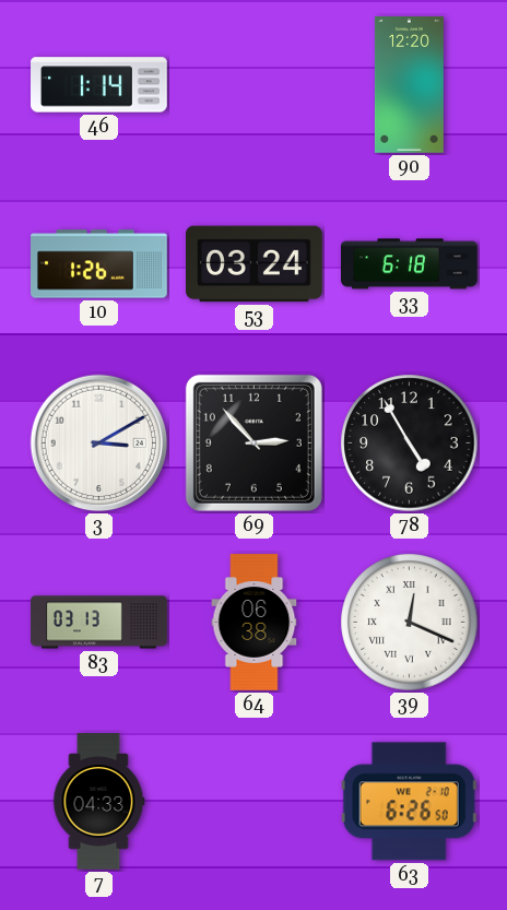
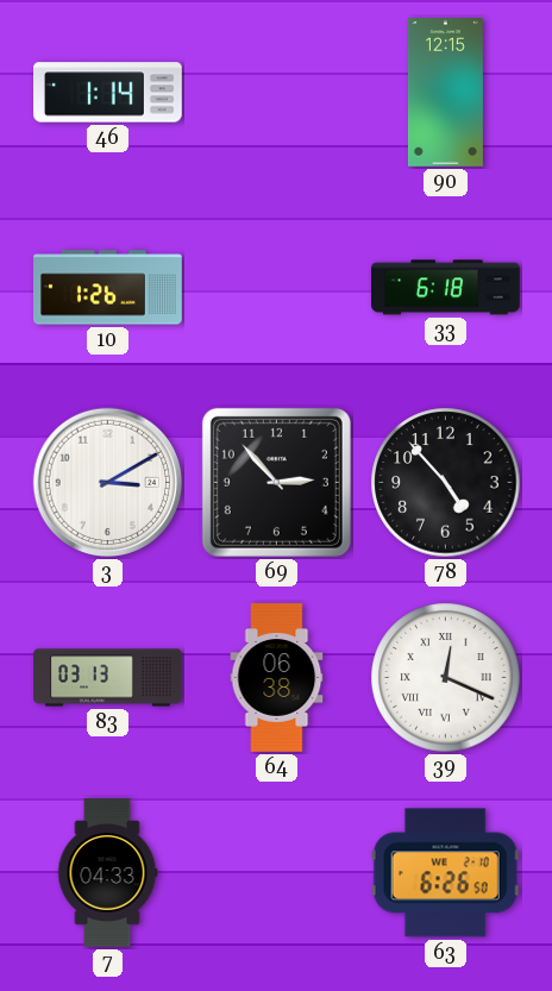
90: 12:20 -> 12:15
53: 03:24 -> none
78: 4:55 -> 4:53
